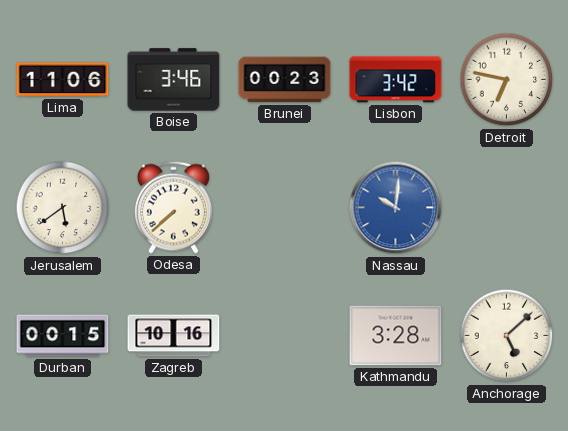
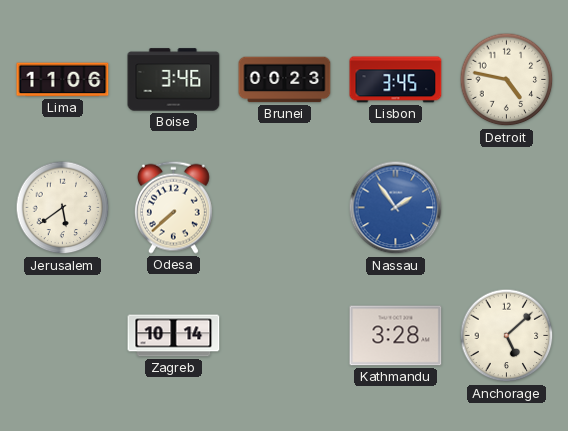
Lisbon: 3:42 -> 3:45
Detroit: 6:47 -> 4:47
Nassau: 10:01 -> 1:54
Durban: 00:15 -> none
Zagreb: 10:16 -> 10:14
